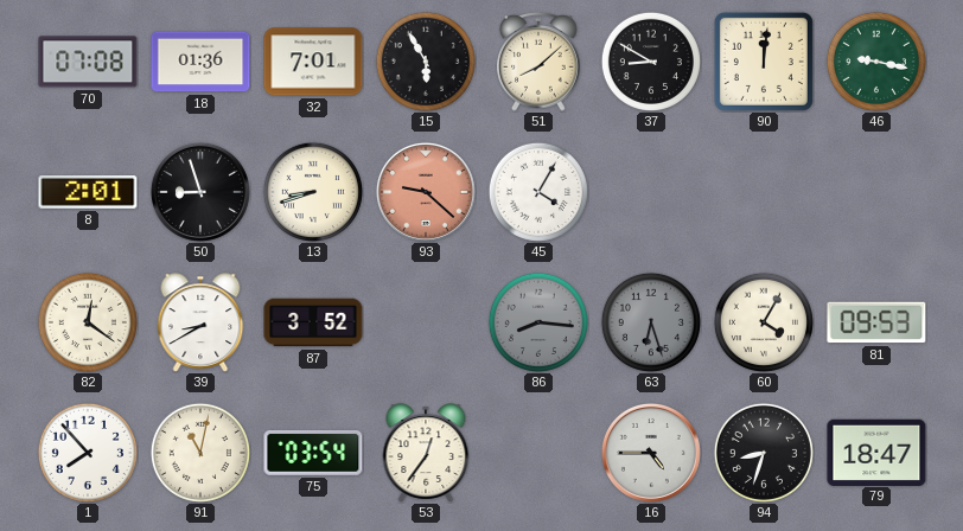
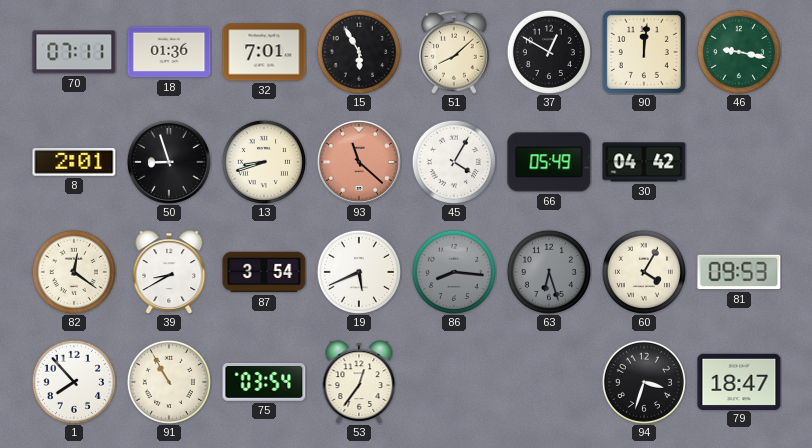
70: 07:08 -> 07:11
37: 8:50 -> 12:50
93: 9:22 -> 11:22
66: none -> 05:49
30: none -> 04:42
87: 3:52 -> 3:54
19: none -> 5:41
91: 11:02 -> 10:55
16: 4:45 -> none
94: 8:33 -> 3:33
